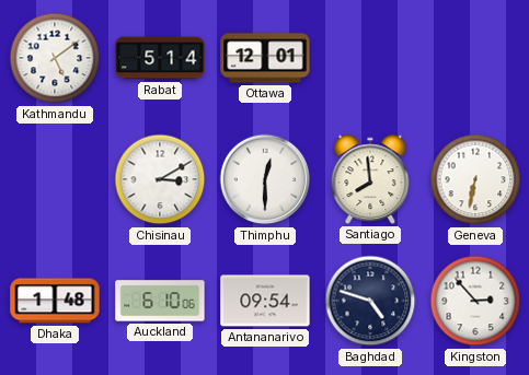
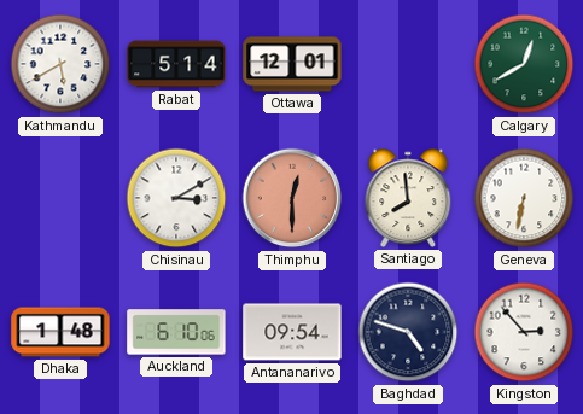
Kathmandu: 5:09 -> 5:40
Calgary: none -> 12:40
Thimphu dial: white -> salmon
